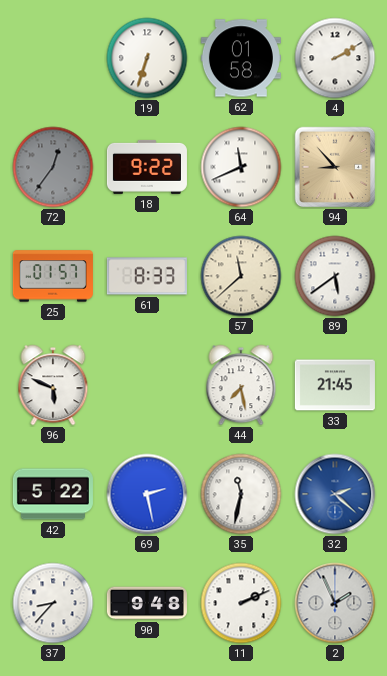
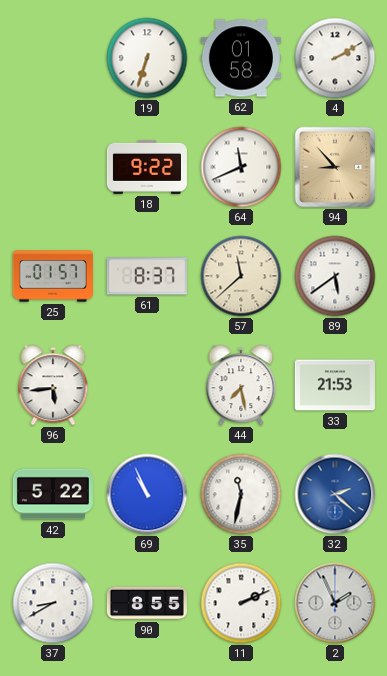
72: 12:36 -> none
61: 8:33 -> 8:37
96: 5:49 -> 5:44
33: 21:45 -> 21:53
69: 2:28 -> 10:56
37: 8:37 -> 8:40
90: 9:48 -> 8:55
